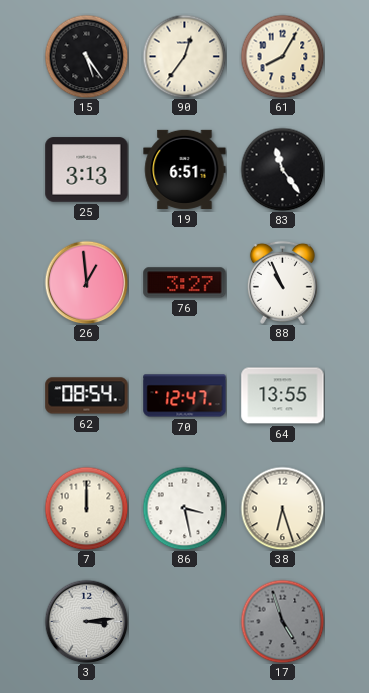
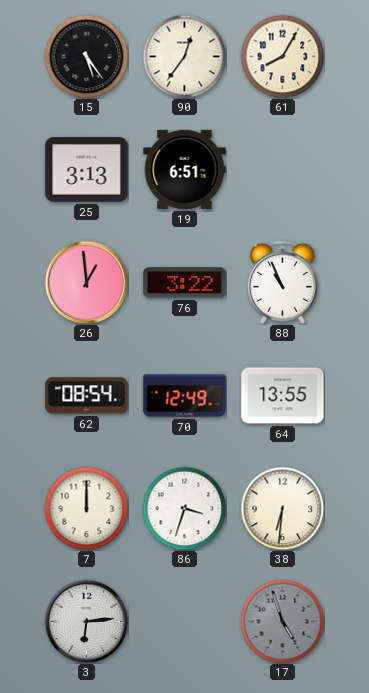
83: 11:24 -> none
76: 3:27 -> 3:22
70: 12:47 -> 12:49
86: 3:28 -> 3:33
38: 6:27 -> 6:31
3: 3:14 -> 6:14
